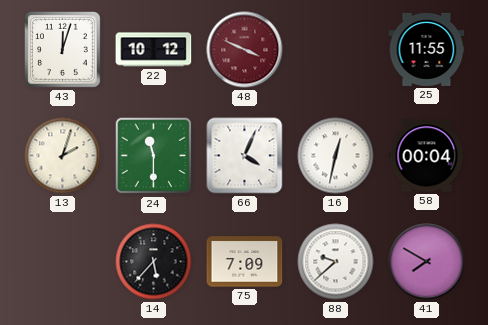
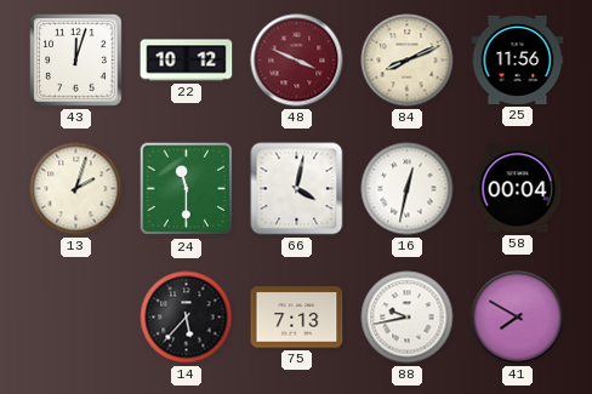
84: none -> 8:11
25: 11:55 -> 11:56
66: 4:04 -> 4:02
75: 7:09 -> 7:13
88: 9:38 -> 9:43
